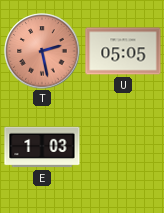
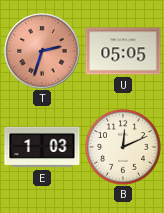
T: 2:28 -> 2:33
B: none -> 12:11
